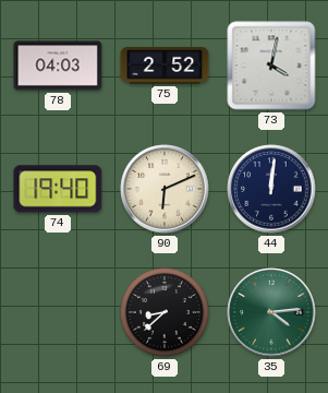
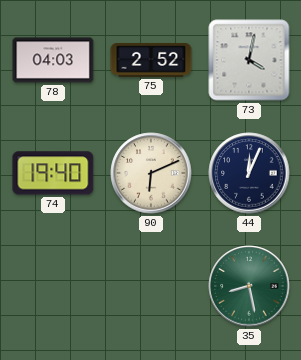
44: 12:01 -> 12:04
69: 8:38 -> none
35: 4:14 -> 8:28
